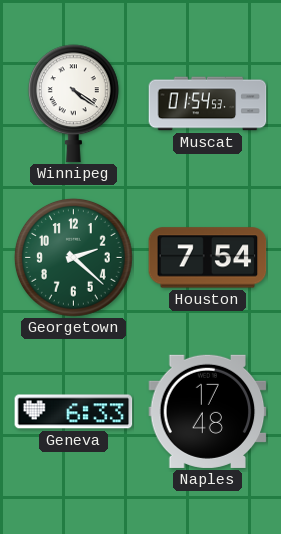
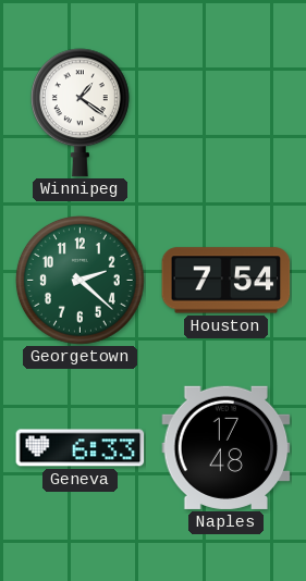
Winnipeg: 4:21 -> 1:21
Muscat: 01:54 -> none
